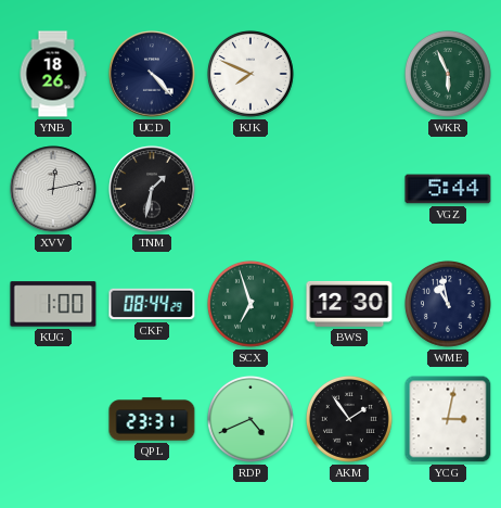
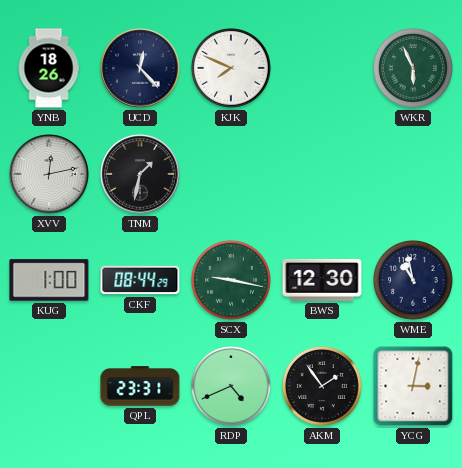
UCD: 4:23 -> 12:23
VGZ: 5:44 -> none
SCX: 6:57 -> 9:17
